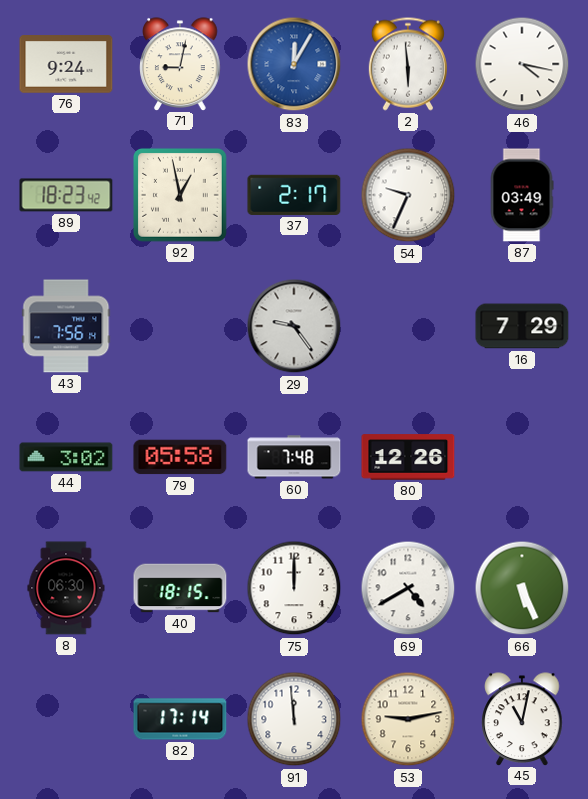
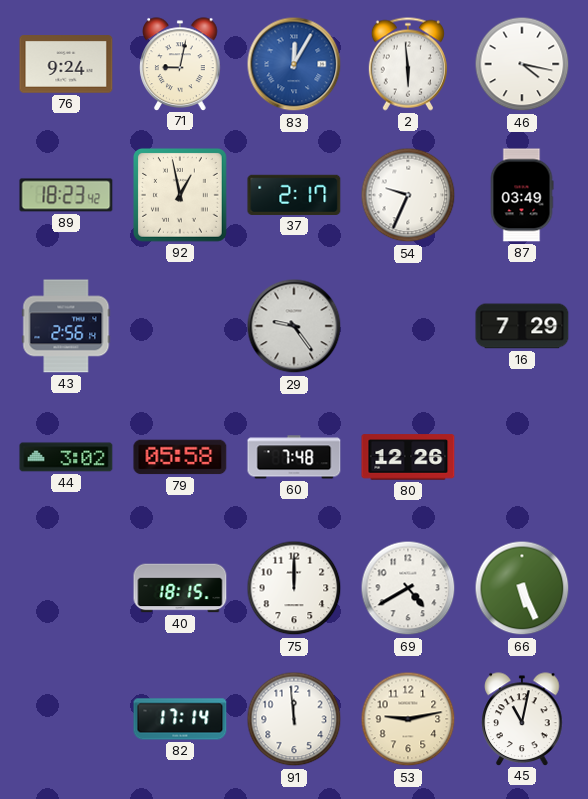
43: 7:56 -> 2:56
8: 06:30 -> none
